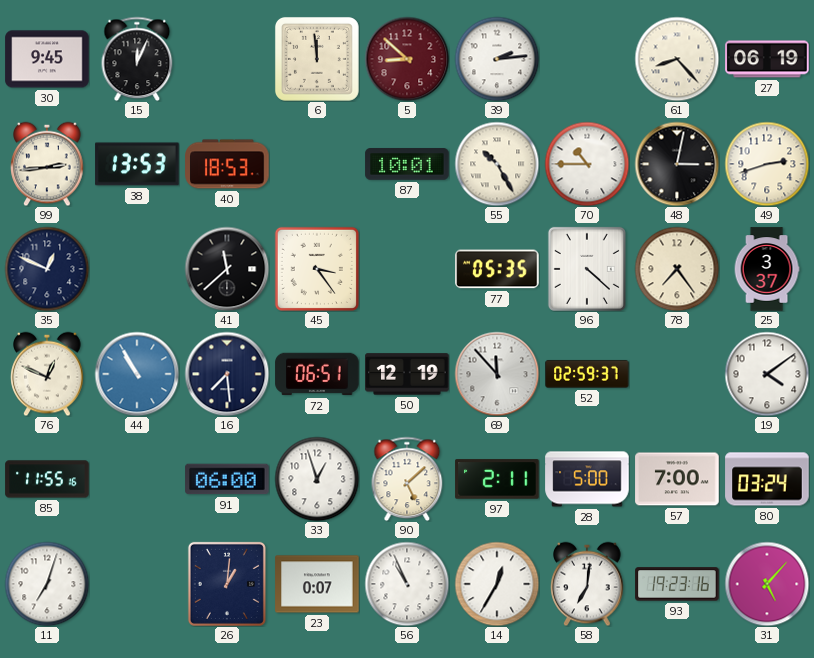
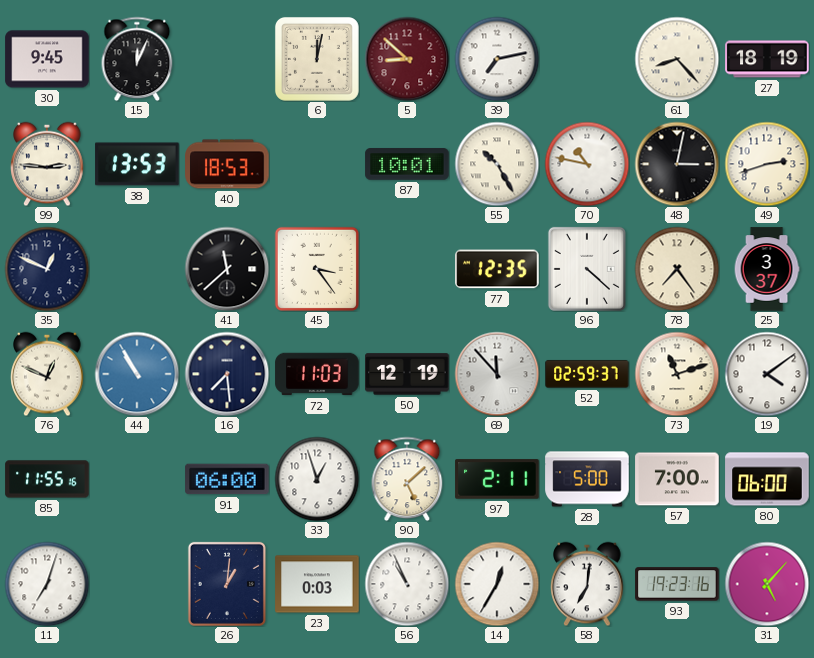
6: 11:59 -> 12:02
39: 2:14 -> 7:13
27: 06:19 -> 18:19
99: 2:44 -> 2:46
70: 10:45 -> 10:47
77: 05:35 -> 12:35
72: 06:51 -> 11:03
73: none -> 11:12
80: 03:24 -> 06:00
23: 0:07 -> 0:03
